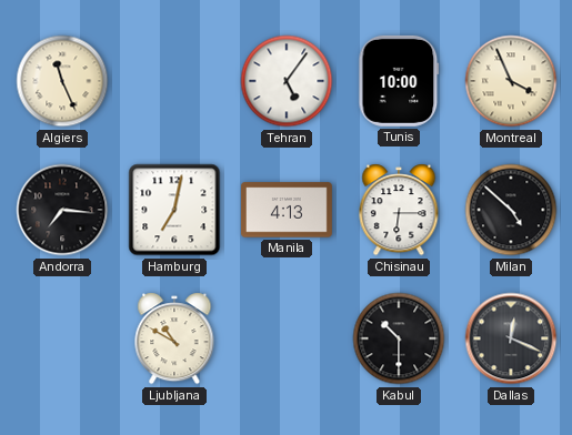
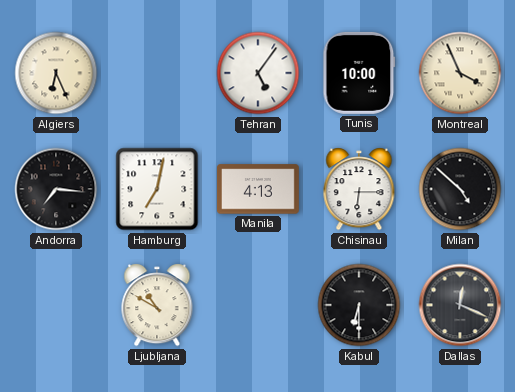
Algiers: 11:26 -> 6:26
Kabul: 10:30 -> 6:30
